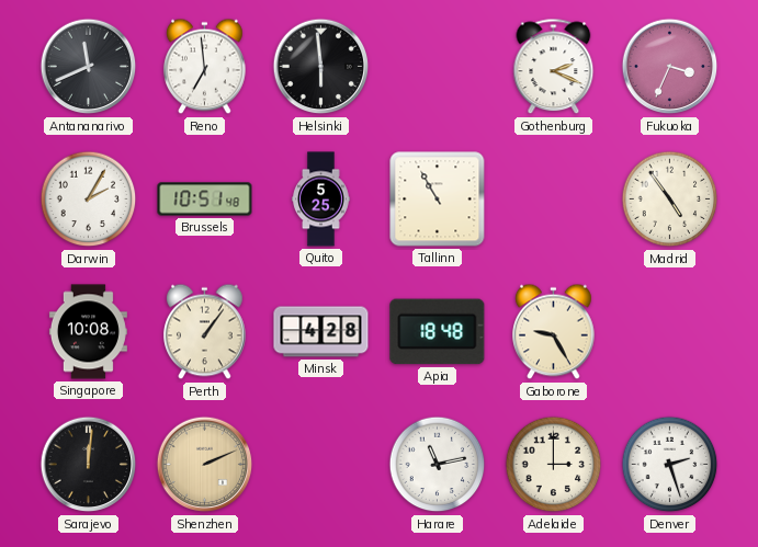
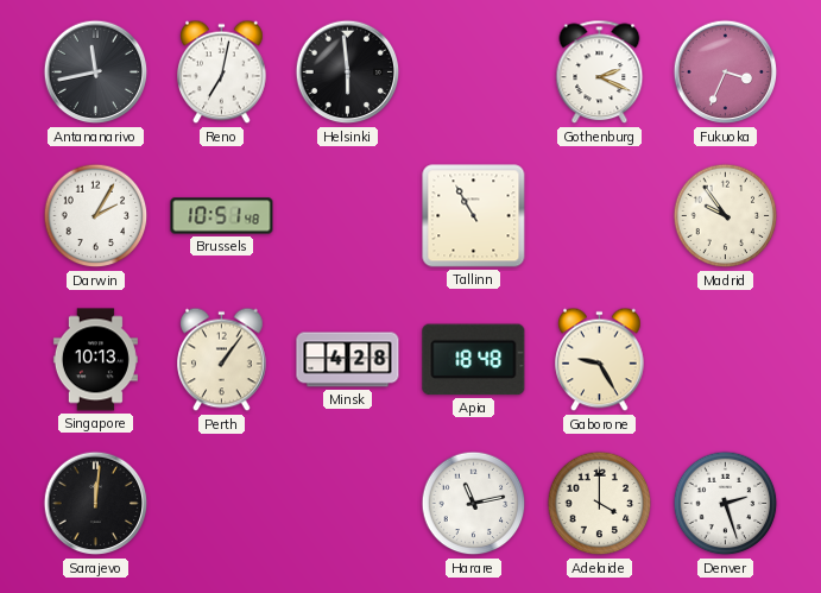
Antananarivo: 11:41 -> 11:43
Reno: 6:59 -> 7:02
Quito: 5:25 -> none
Madrid: 4:54 -> 9:54
Singapore: 10:08 -> 10:13
Shenzhen: 2:11 -> none
Adelaide: 3:00 -> 4:00
